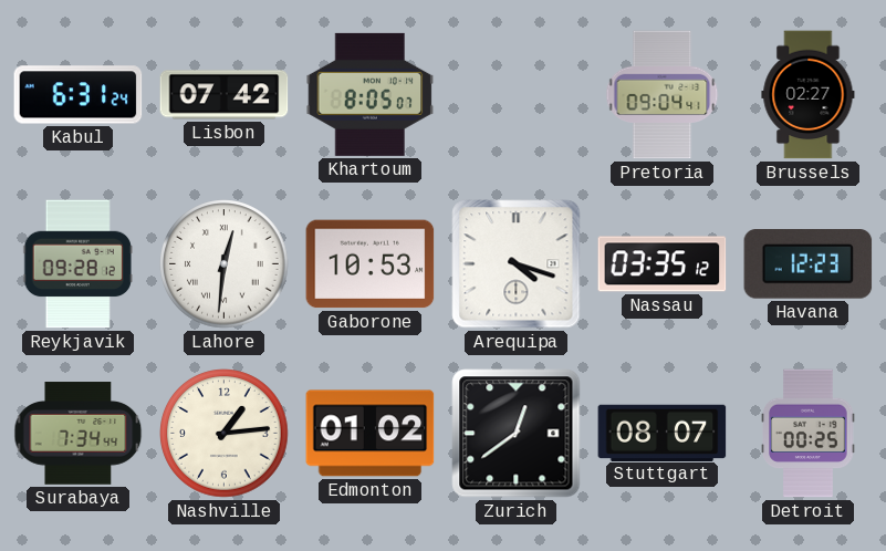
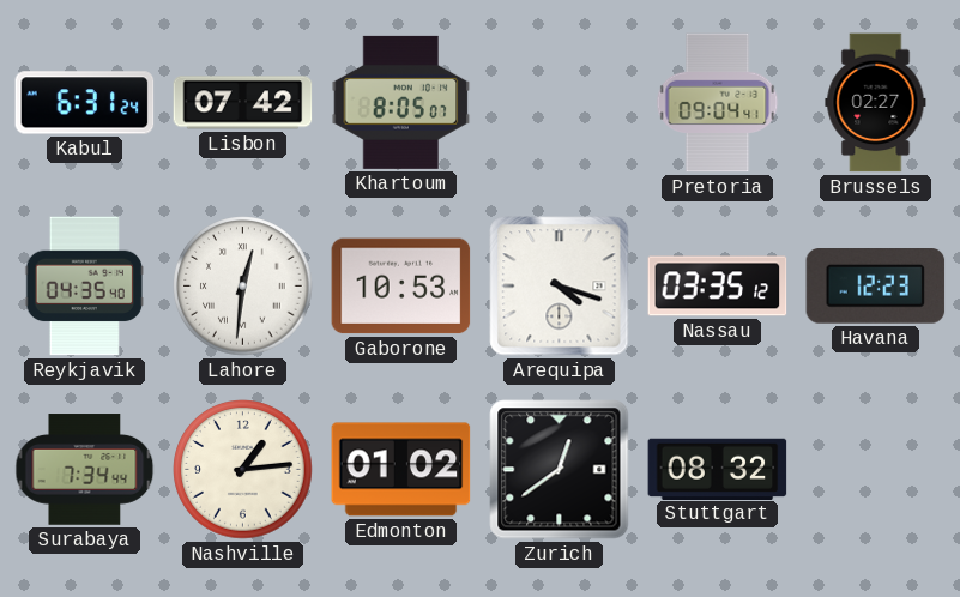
Reykjavik: 09:28 -> 04:35
Stuttgart: 08:07 -> 08:32
Detroit: 00:25 -> none
